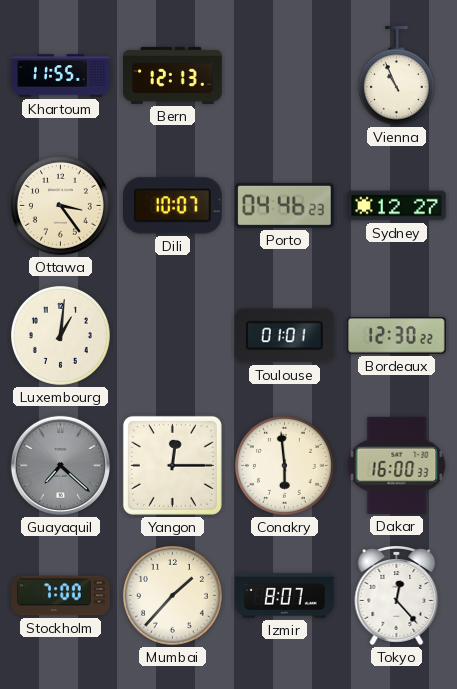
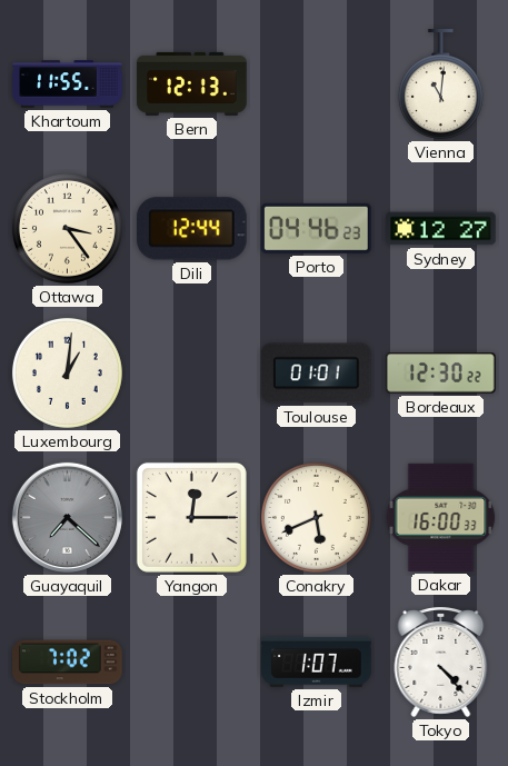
Vienna: 10:56 -> 11:01
Dili: 10:07 -> 12:44
Conakry: 5:59 -> 5:41
Stockholm: 7:00 -> 7:02
Mumbai: 1:37 -> none
Izmir: 8:07 -> 1:07
Tokyo: 12:23 -> 4:23
